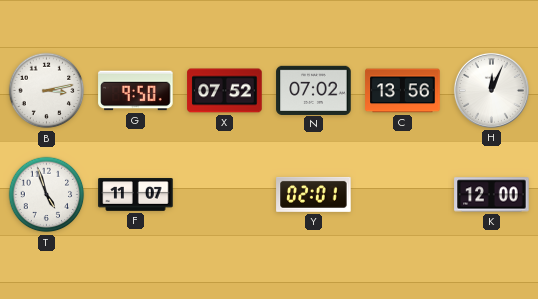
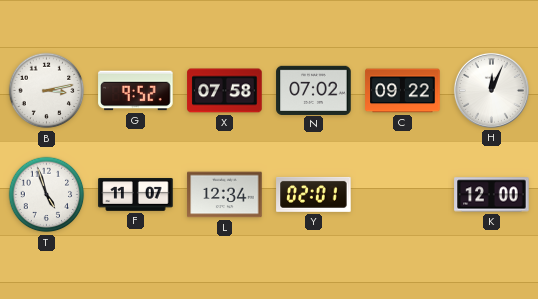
G: 9:50 -> 9:52
X: 07:52 -> 07:58
C: 13:56 -> 09:22
L: none -> 12:34
